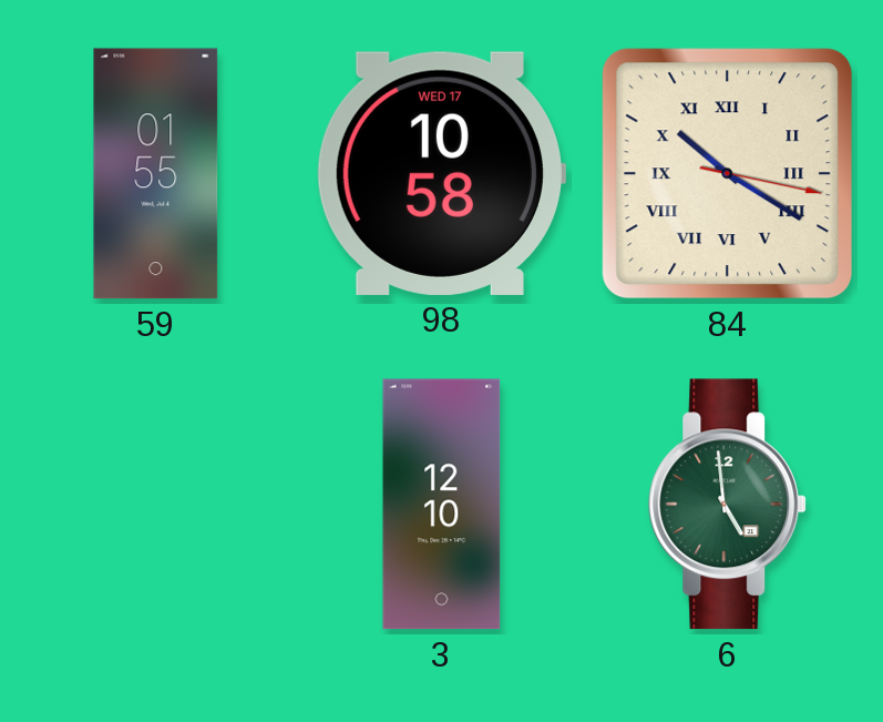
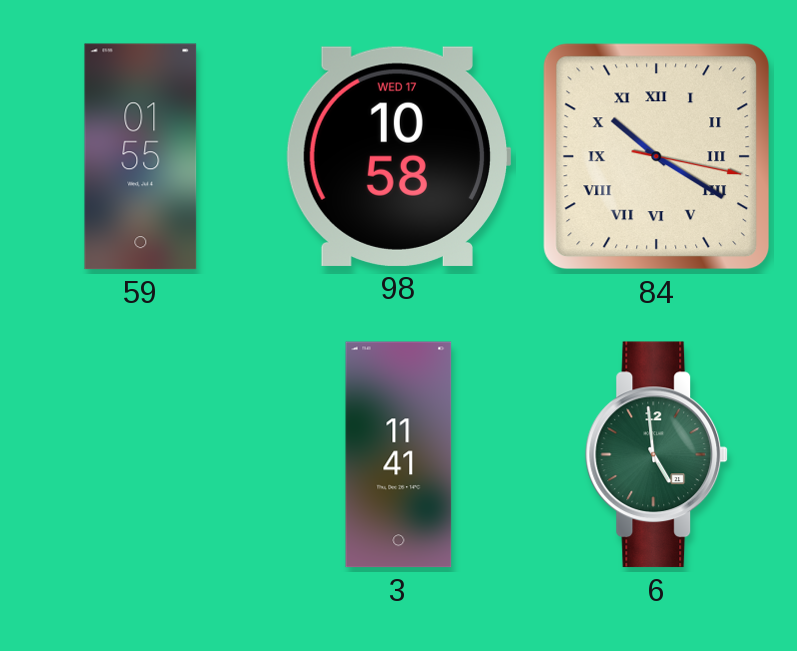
3: 12:10 -> 11:41
